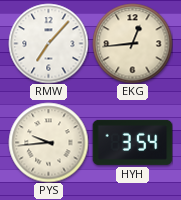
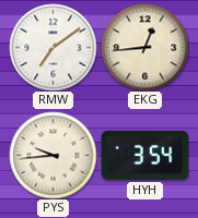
RMW: 7:07 -> 7:09
